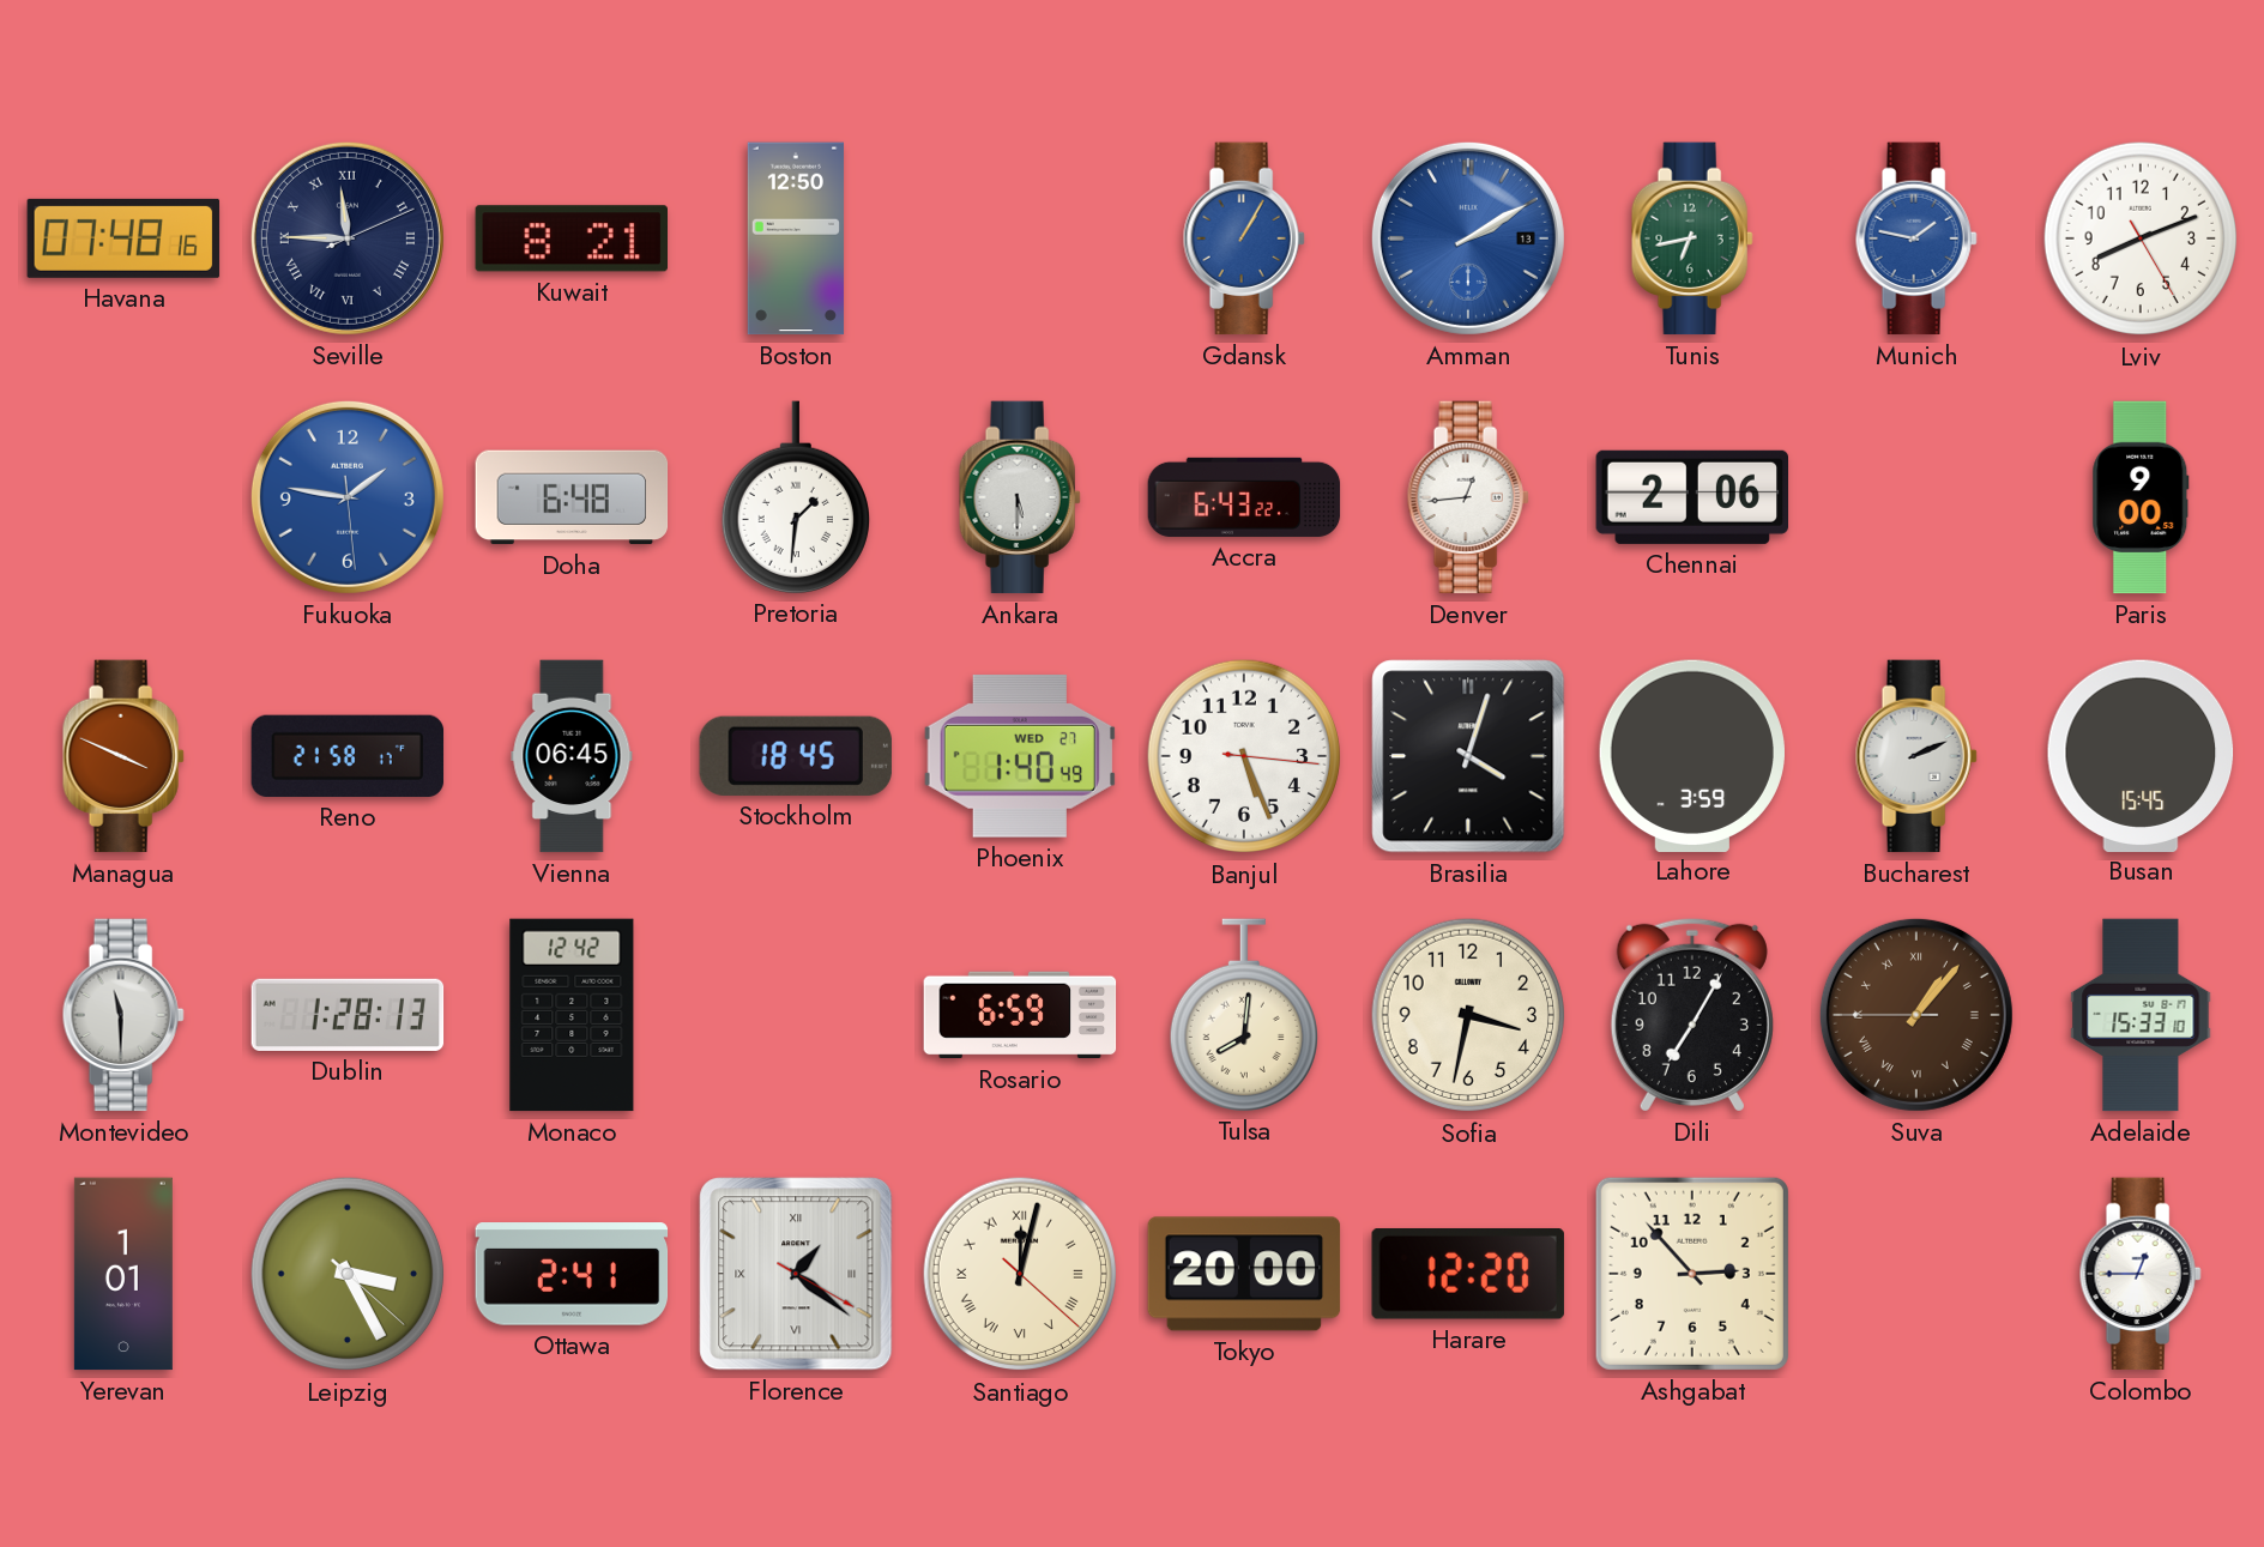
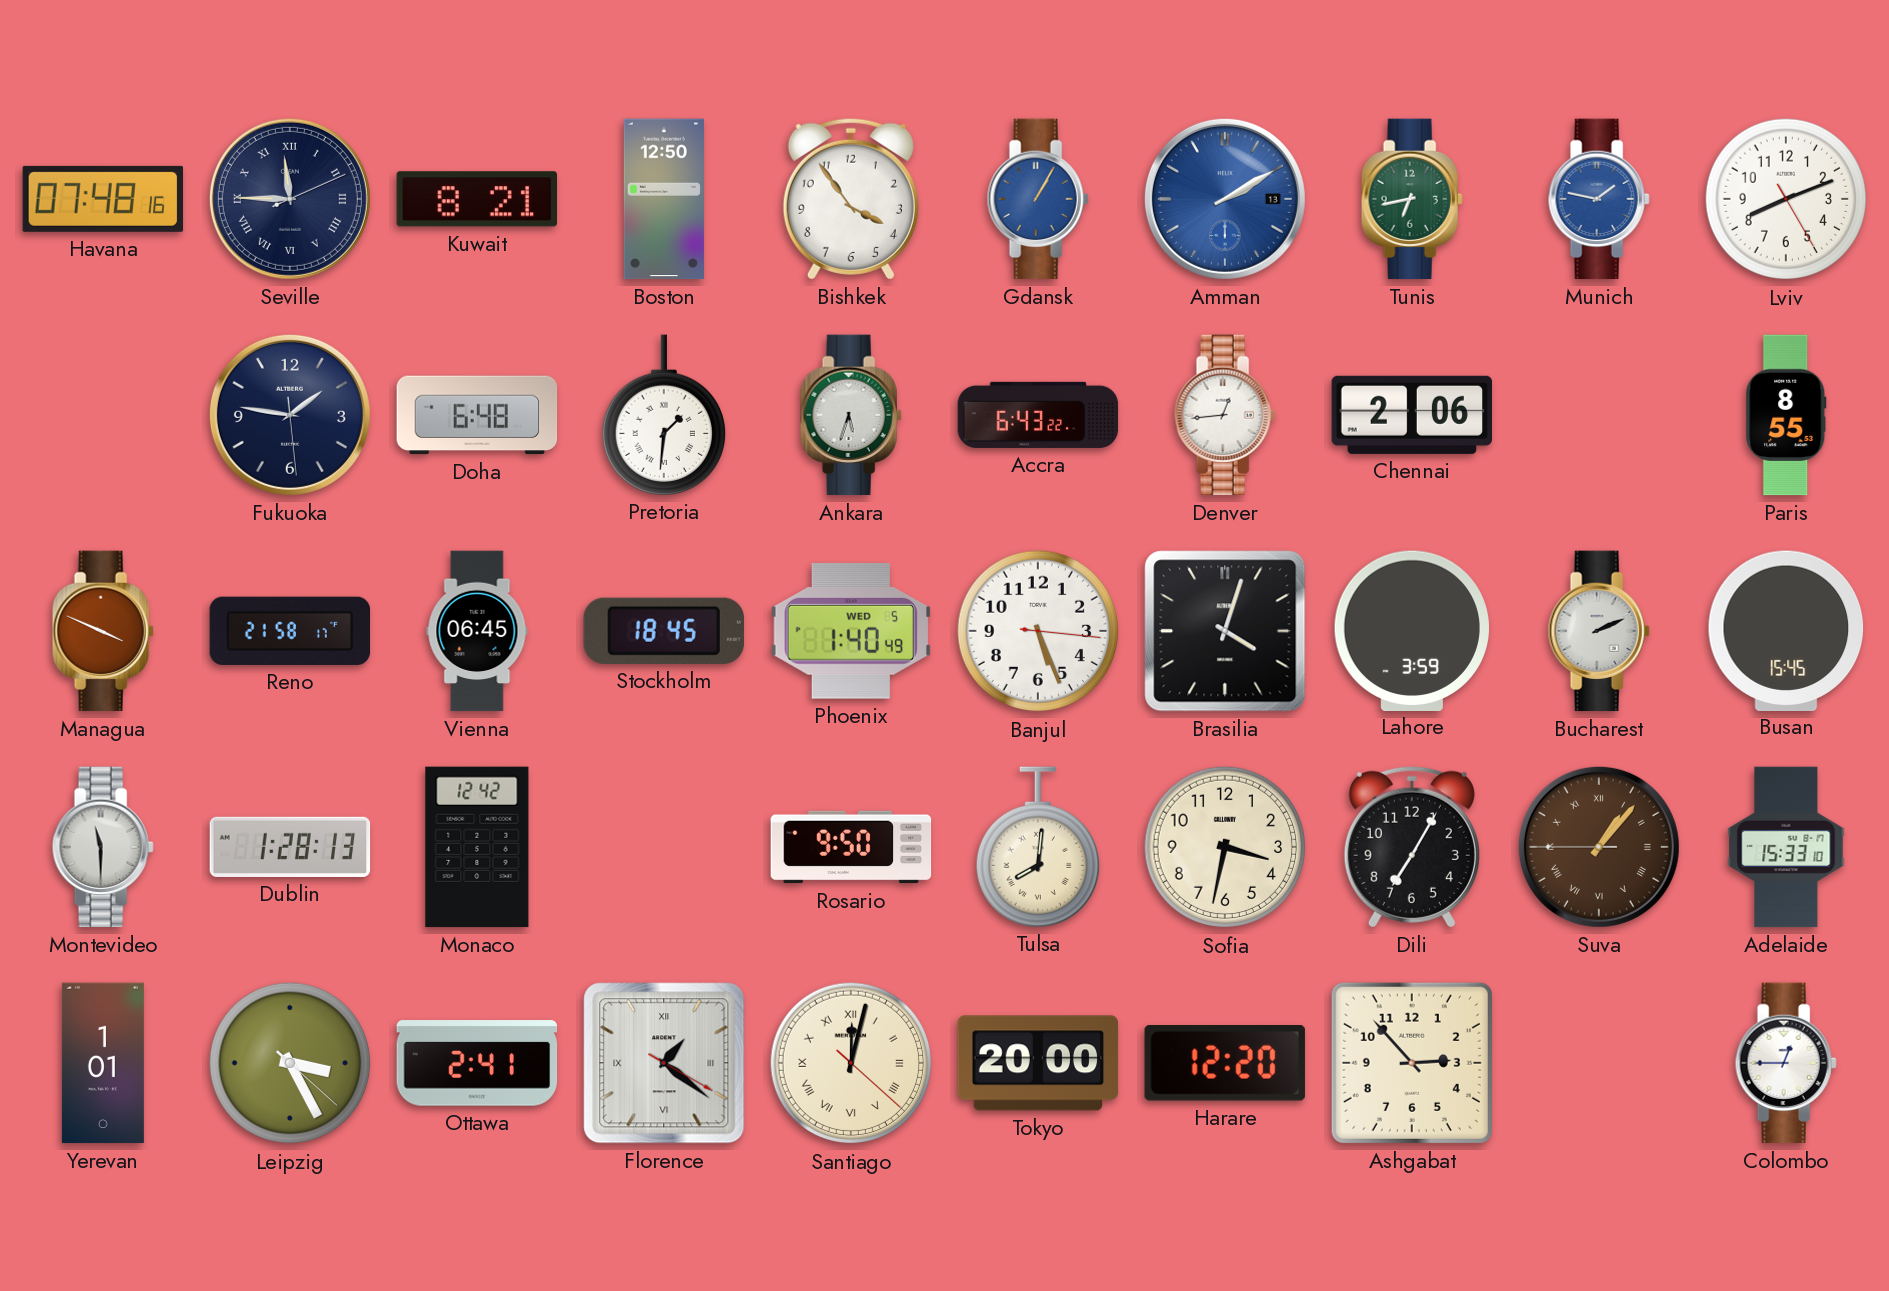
Bishkek: none -> 3:54
Fukuoka dial: blue -> navy
Ankara: 5:30 -> 5:33
Paris: 9:00 -> 8:55
Phoenix date: WED 27 -> WED 5
Rosario: 6:59 -> 9:50
